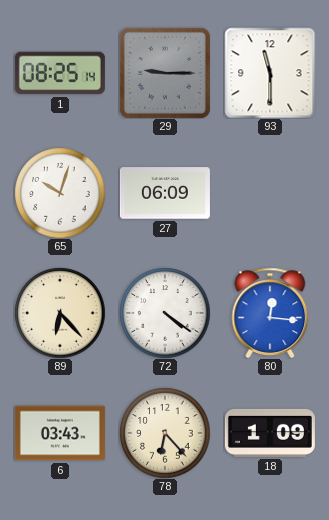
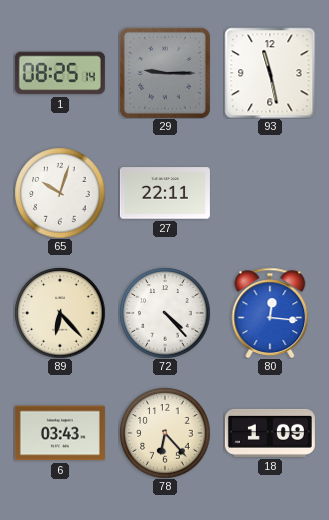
93: 11:30 -> 11:28
27: 06:09 -> 22:11
72: 4:21 -> 4:23
